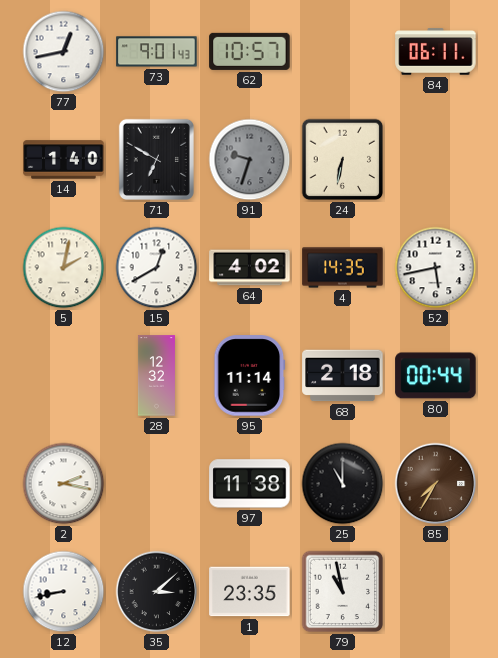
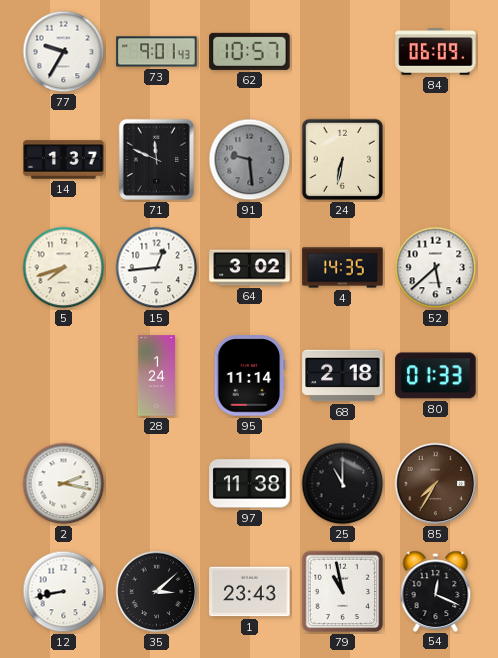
77: 12:43 -> 9:35
84: 06:11 -> 06:09
14: 1:40 -> 1:37
71: 6:50 -> 11:49
91: 9:33 -> 9:29
5: 2:02 -> 7:42
15: 12:40 -> 12:44
64: 4:02 -> 3:02
52: 5:43 -> 5:38
28: 12:32 -> 1:24
80: 00:44 -> 01:33
1: 23:35 -> 23:43
54: none -> 12:19
